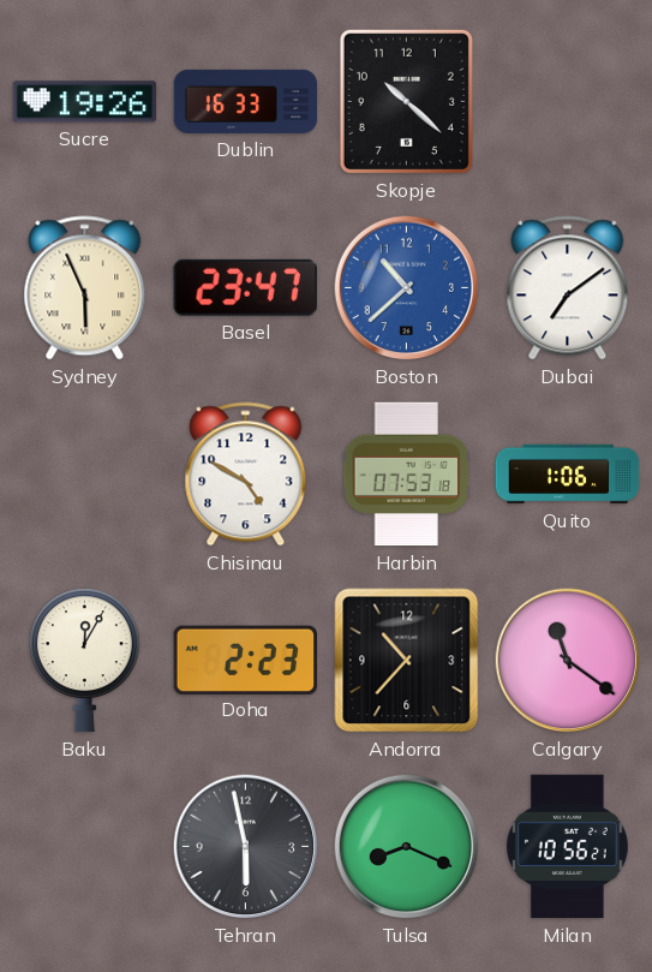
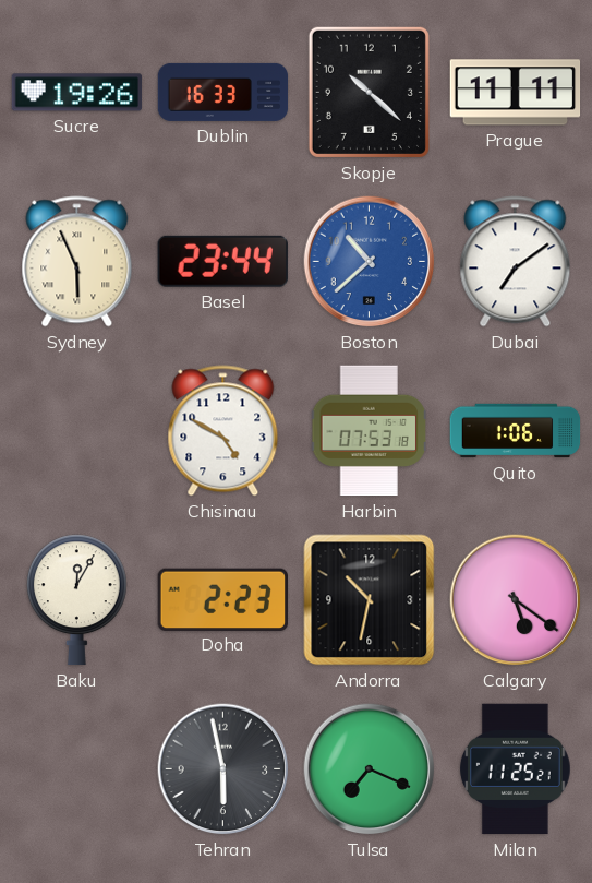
Prague: none -> 11:11
Basel: 23:47 -> 23:44
Andorra: 10:37 -> 10:32
Calgary: 11:21 -> 5:21
Tulsa: 8:19 -> 7:19
Milan: 10:56 -> 11:25
